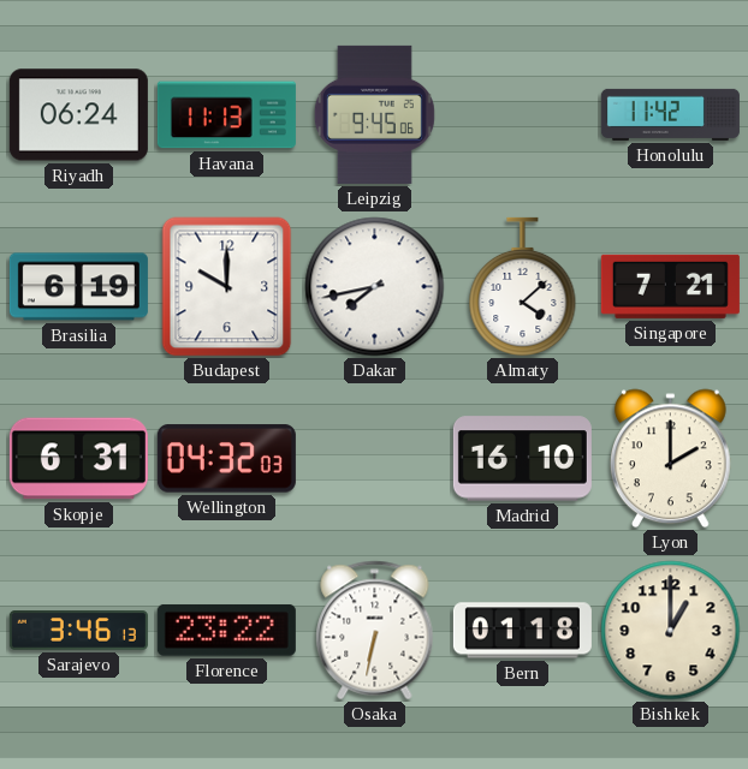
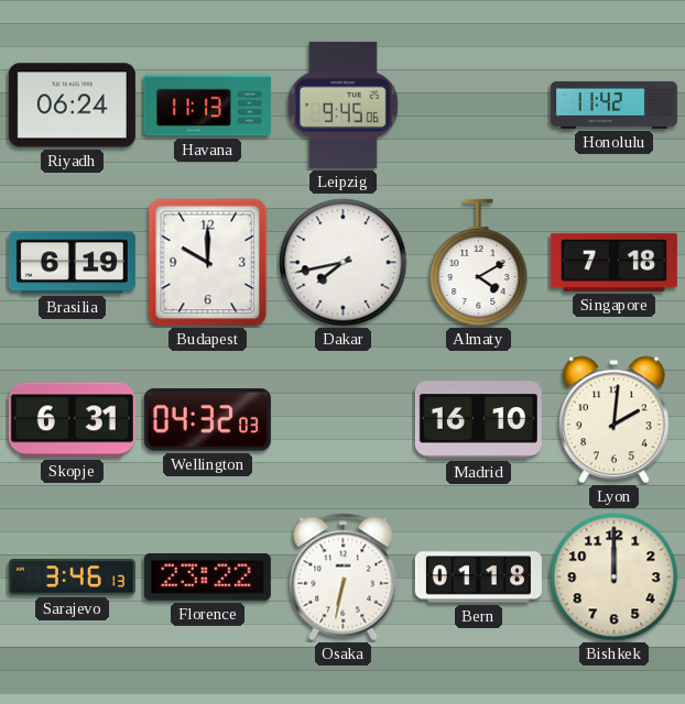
Almaty: 4:08 -> 4:10
Singapore: 7:21 -> 7:18
Lyon: 2:00 -> 2:01
Bishkek: 1:00 -> 12:00
